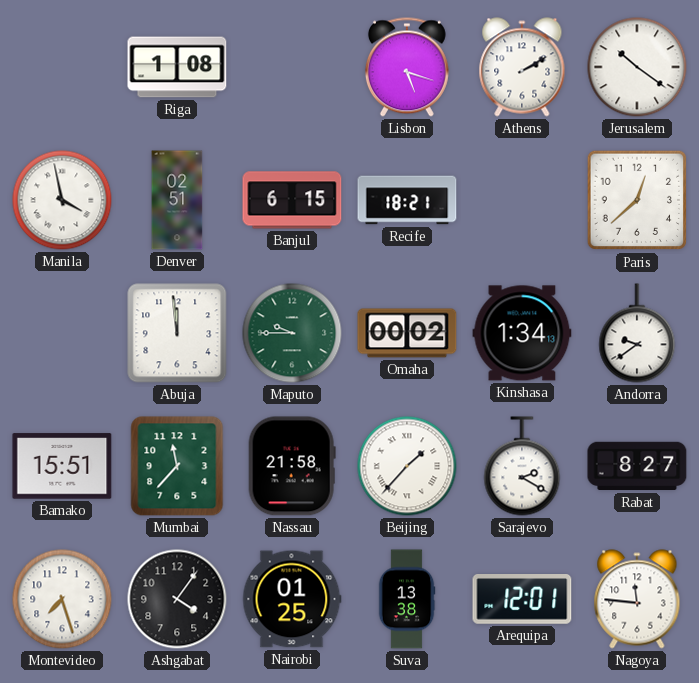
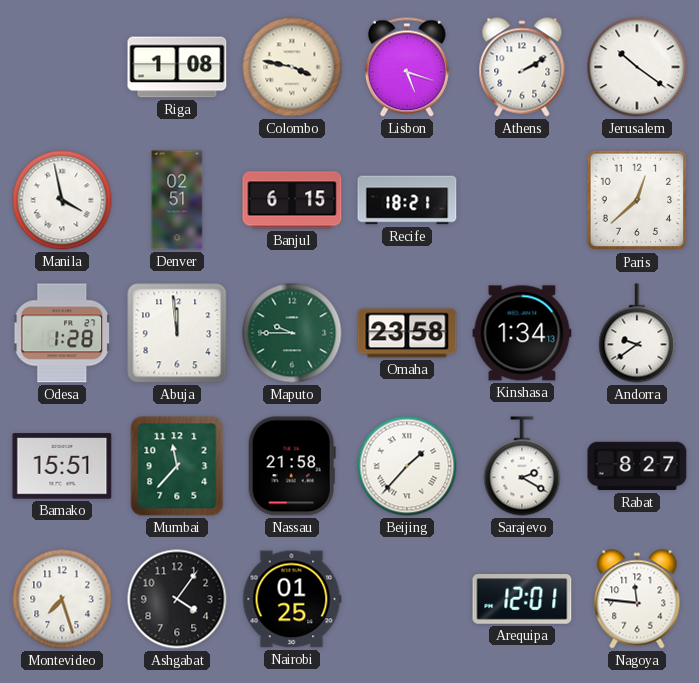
Colombo: none -> 3:47
Odesa: none -> 1:28
Omaha: 00:02 -> 23:58
Suva: 13:38 -> none
